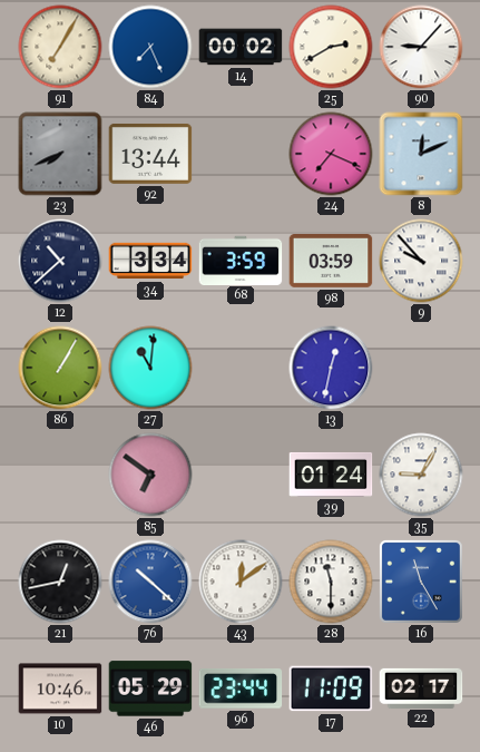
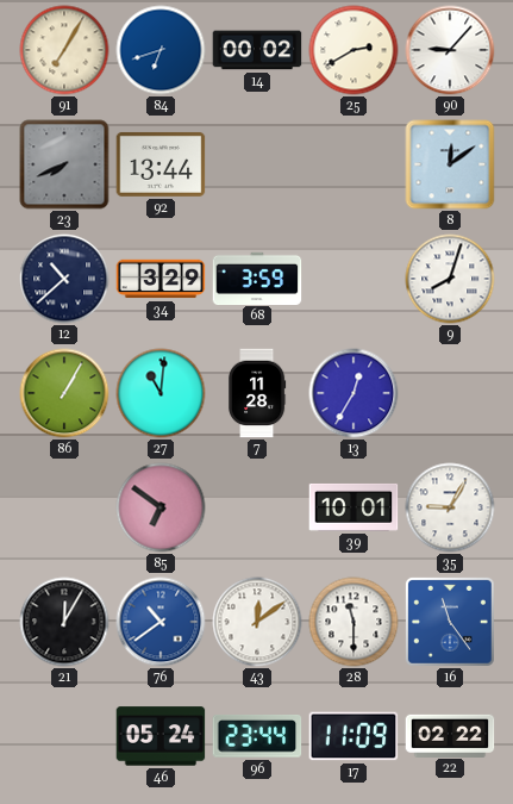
84: 7:26 -> 6:42
24: 7:19 -> none
8: 12:11 -> 12:09
34: 3:34 -> 3:29
98: 03:59 -> none
9: 9:53 -> 8:03
7: none -> 11:28
13: 12:32 -> 12:35
39: 01:24 -> 10:01
21: 12:43 -> 12:05
76: 10:22 -> 10:39
16: 11:25 -> 11:24
10: 10:46 -> none
46: 05:29 -> 05:24
22: 02:17 -> 02:22
